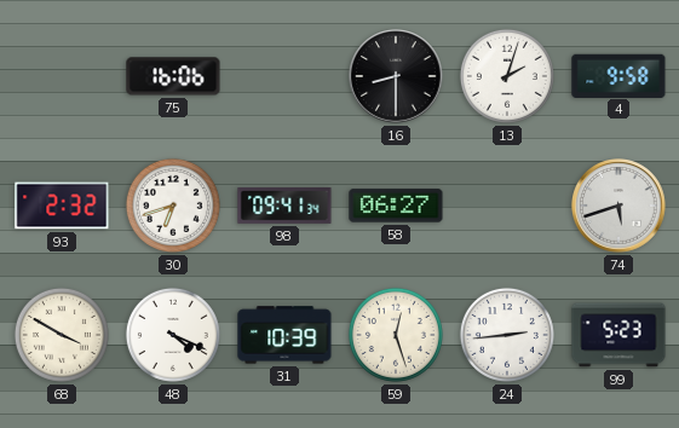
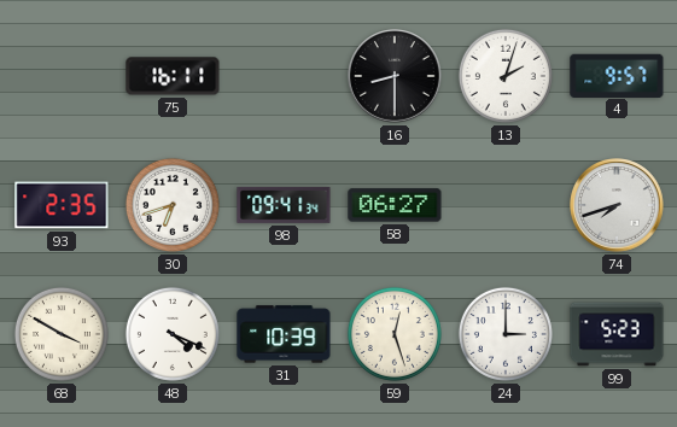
75: 16:06 -> 16:11
4: 9:58 -> 9:57
93: 2:32 -> 2:35
74: 5:42 -> 7:42
24: 2:44 -> 3:00
